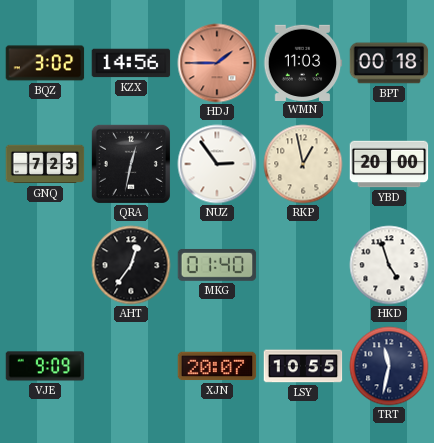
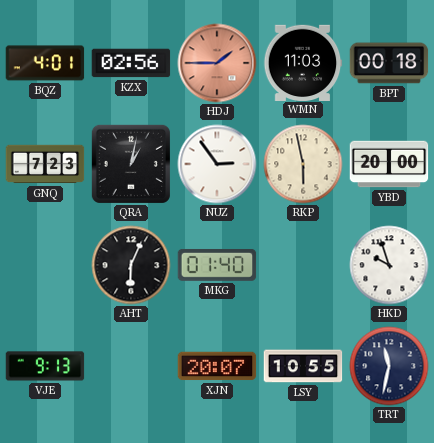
BQZ: 3:02 -> 4:01
KZX: 14:56 -> 02:56
QRA: 12:32 -> 1:02
RKP: 12:58 -> 5:58
AHT: 12:36 -> 6:04
HKD: 4:57 -> 9:57
VJE: 9:09 -> 9:13
